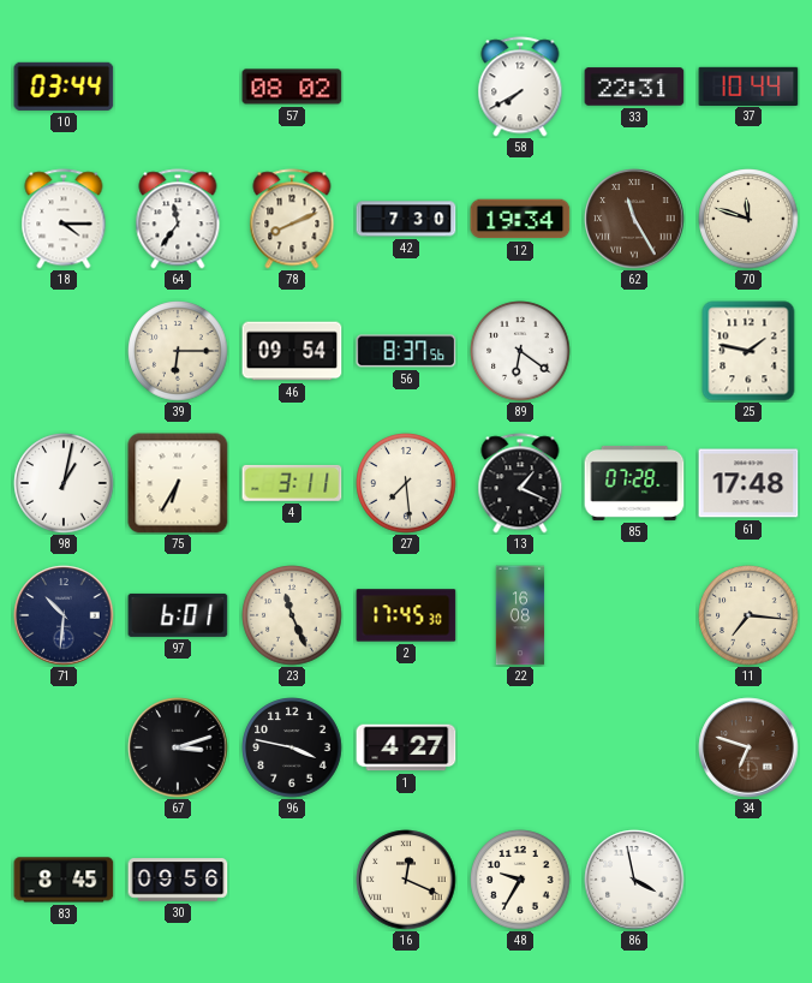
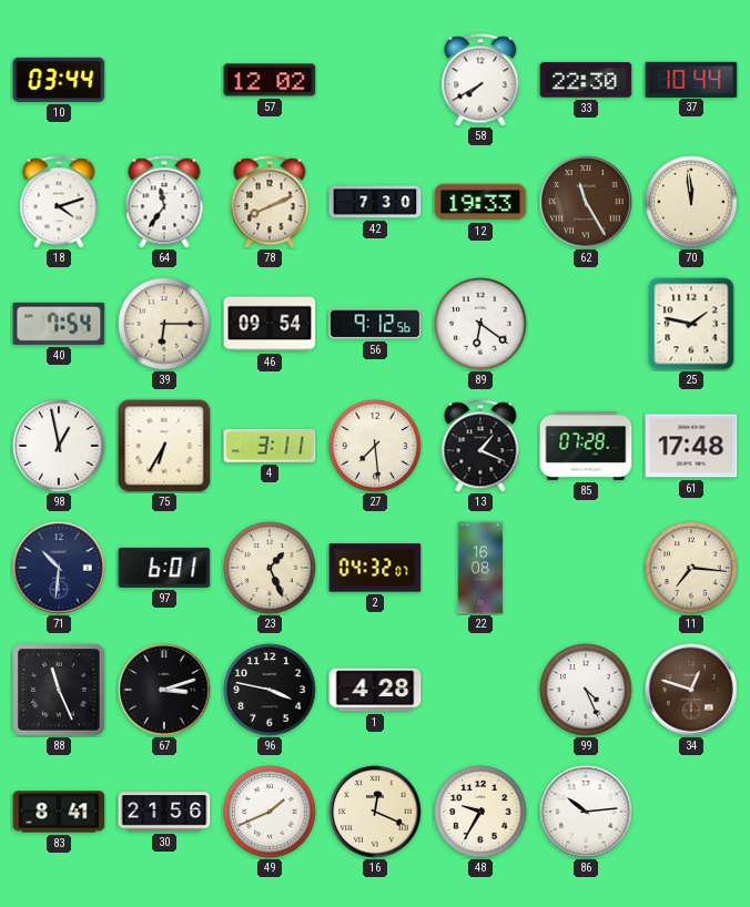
57: 08:02 -> 12:02
33: 22:31 -> 22:30
18: 4:15 -> 4:12
12: 19:34 -> 19:33
70: 11:48 -> 11:59
40: none -> 7:54
56: 8:37 -> 9:12
98: 1:02 -> 12:58
23: 11:26 -> 1:26
2: 17:45 -> 04:32
88: none -> 11:26
1: 4:27 -> 4:28
99: none -> 4:26
34: 6:48 -> 12:48
83: 8:45 -> 8:41
30: 09:56 -> 21:56
49: none -> 1:41
86: 3:58 -> 10:14
